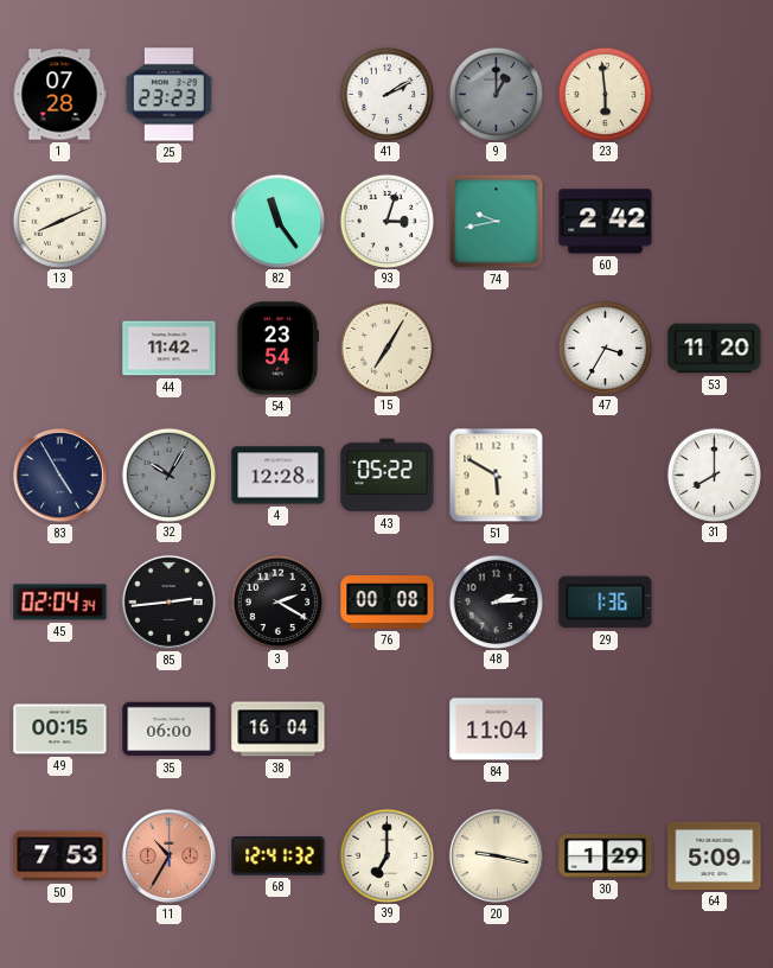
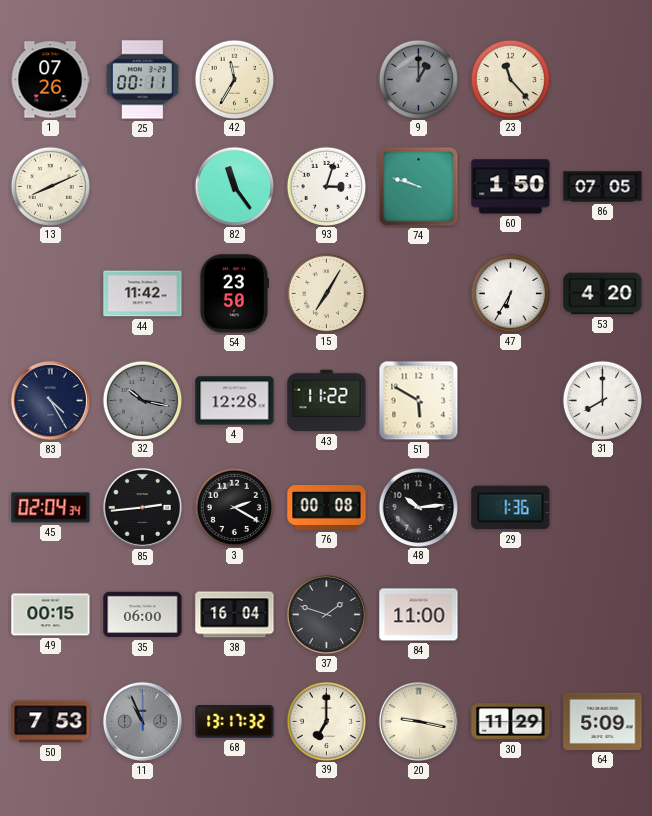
1: 07:28 -> 07:26
25: 23:23 -> 00:11
42: none -> 11:35
41: 2:10 -> none
23: 5:59 -> 11:23
74: 9:43 -> 9:48
60: 2:42 -> 1:50
86: none -> 07:05
54: 23:54 -> 23:50
47: 3:35 -> 6:35
53: 11:20 -> 4:20
83: 4:55 -> 4:25
32: 10:05 -> 10:17
43: 05:22 -> 11:22
48: 2:14 -> 10:14
37: none -> 1:48
84: 11:04 -> 11:00
11: 10:35 -> 10:56
11 dial: salmon -> grey
68: 12:41 -> 13:17
30: 1:29 -> 11:29
